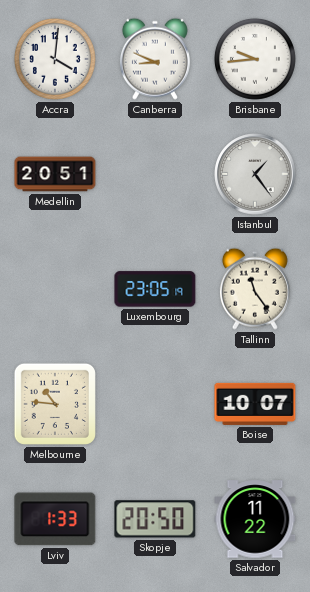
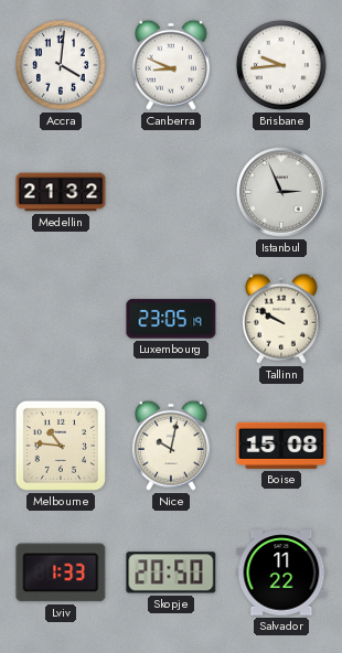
Medellin: 20:51 -> 21:32
Istanbul: 1:24 -> 2:56
Tallinn: 11:24 -> 9:50
Nice: none -> 10:02
Boise: 10:07 -> 15:08
